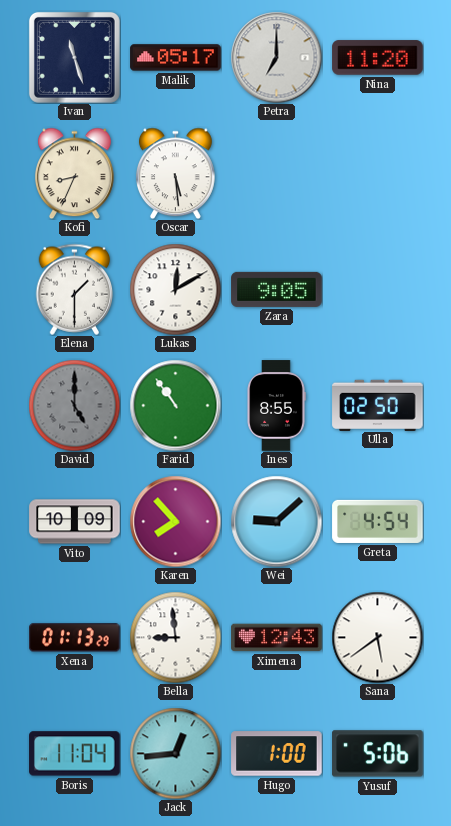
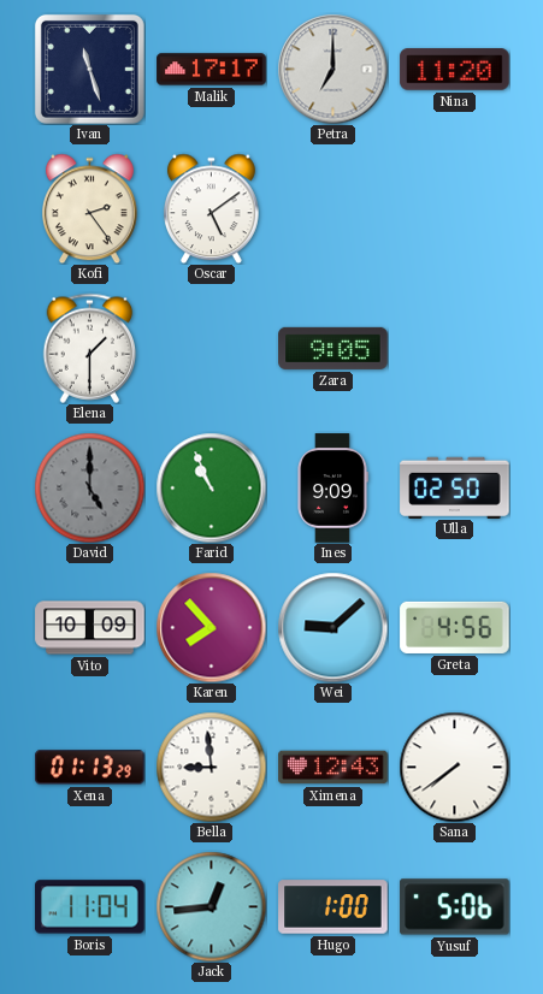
Malik: 05:17 -> 17:17
Kofi: 8:34 -> 2:24
Oscar: 5:29 -> 5:09
Lukas: 12:10 -> none
Farid: 10:54 -> 10:56
Ines: 8:55 -> 9:09
Greta: 4:54 -> 4:56
Sana: 5:39 -> 7:39
